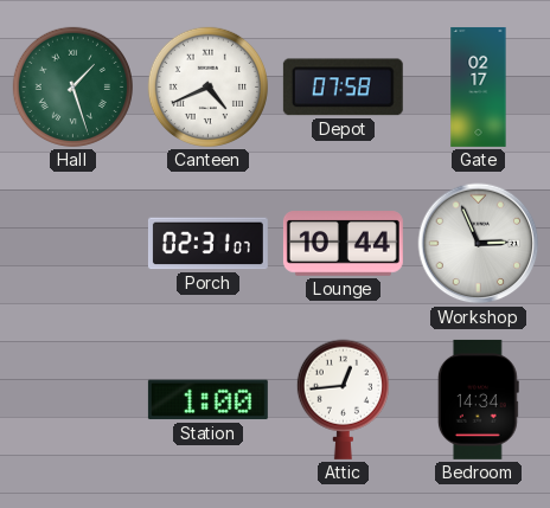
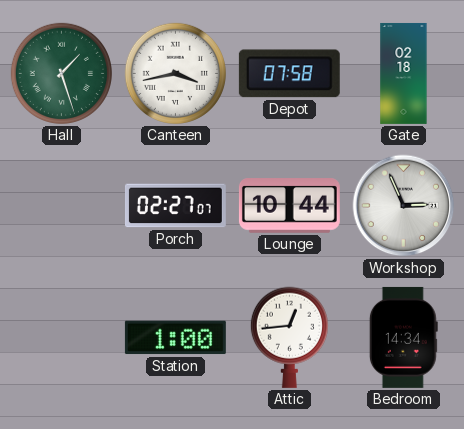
Canteen: 4:41 -> 3:43
Gate: 02:17 -> 02:18
Porch: 02:31 -> 02:27
